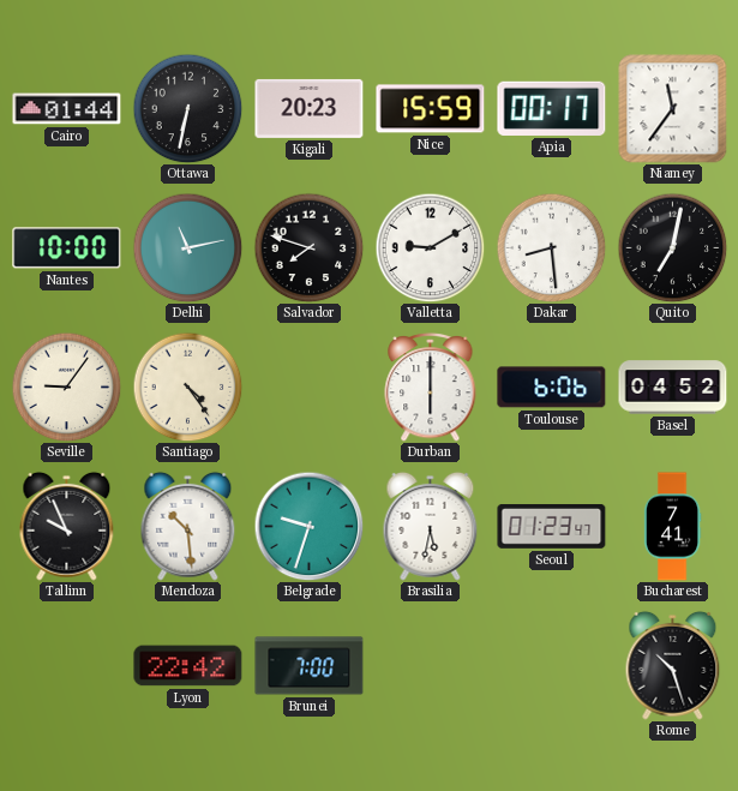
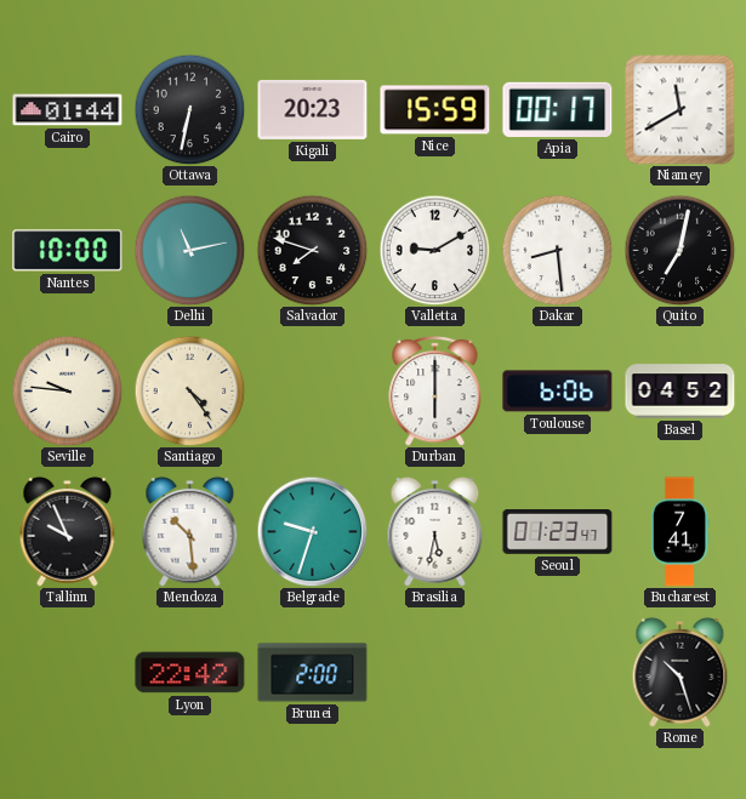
Niamey: 11:36 -> 11:40
Seville: 9:06 -> 9:46
Brunei: 7:00 -> 2:00
